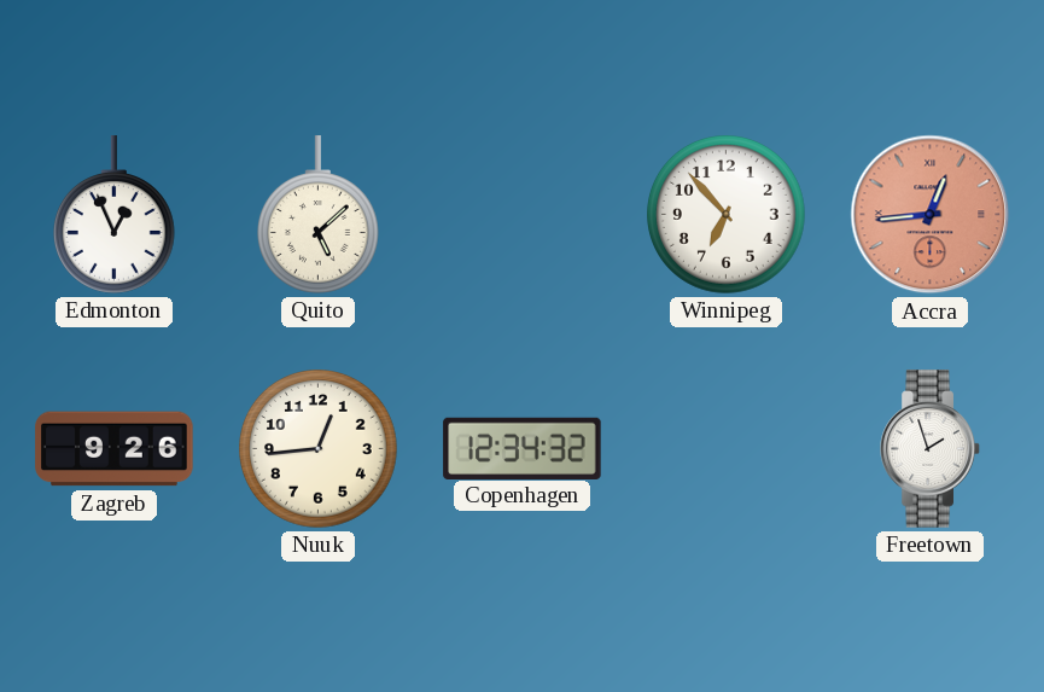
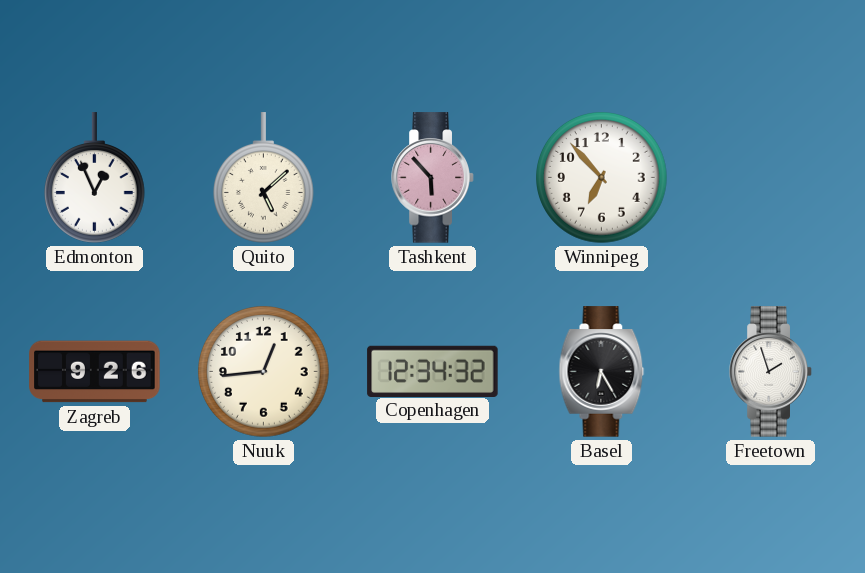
Tashkent: none -> 5:53
Accra: 12:44 -> none
Basel: none -> 6:25
